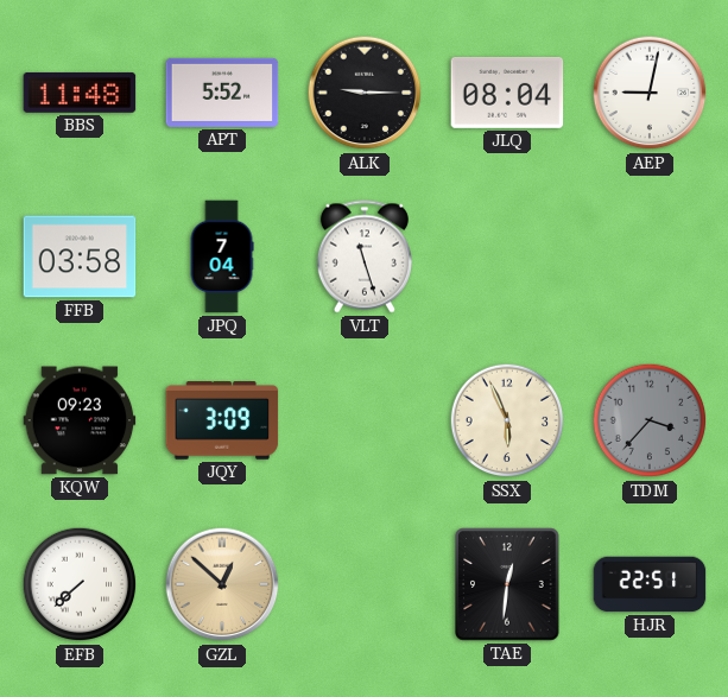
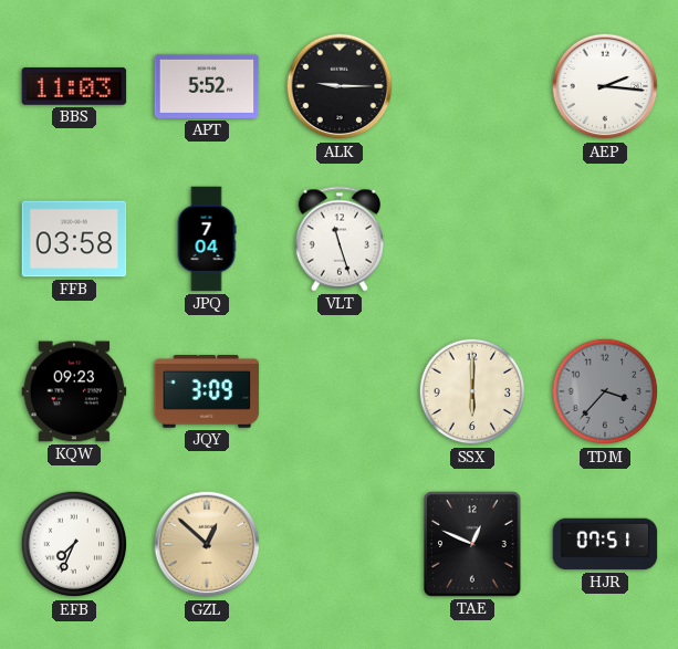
BBS: 11:48 -> 11:03
JLQ: 08:04 -> none
AEP: 9:02 -> 2:16
SSX: 5:56 -> 6:00
EFB: 7:38 -> 7:34
TAE: 12:31 -> 12:49
HJR: 22:51 -> 07:51
